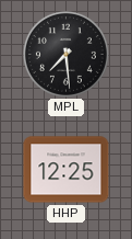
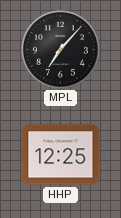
MPL: 7:29 -> 7:07
